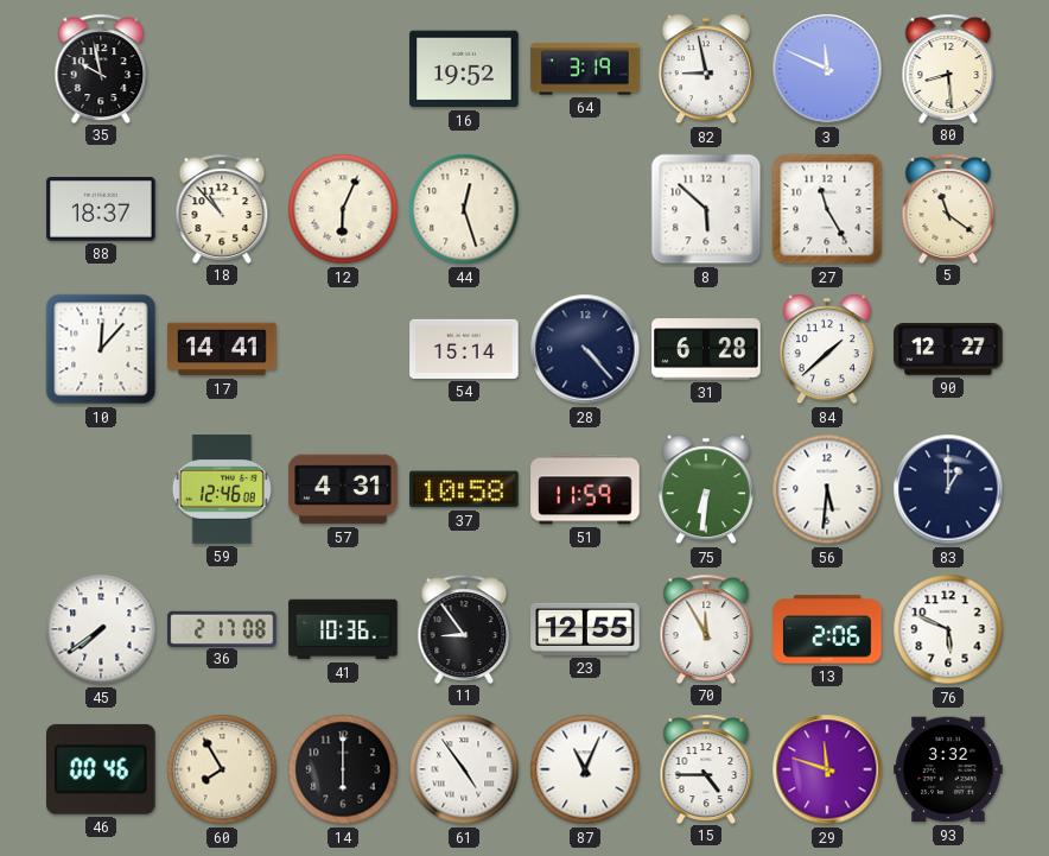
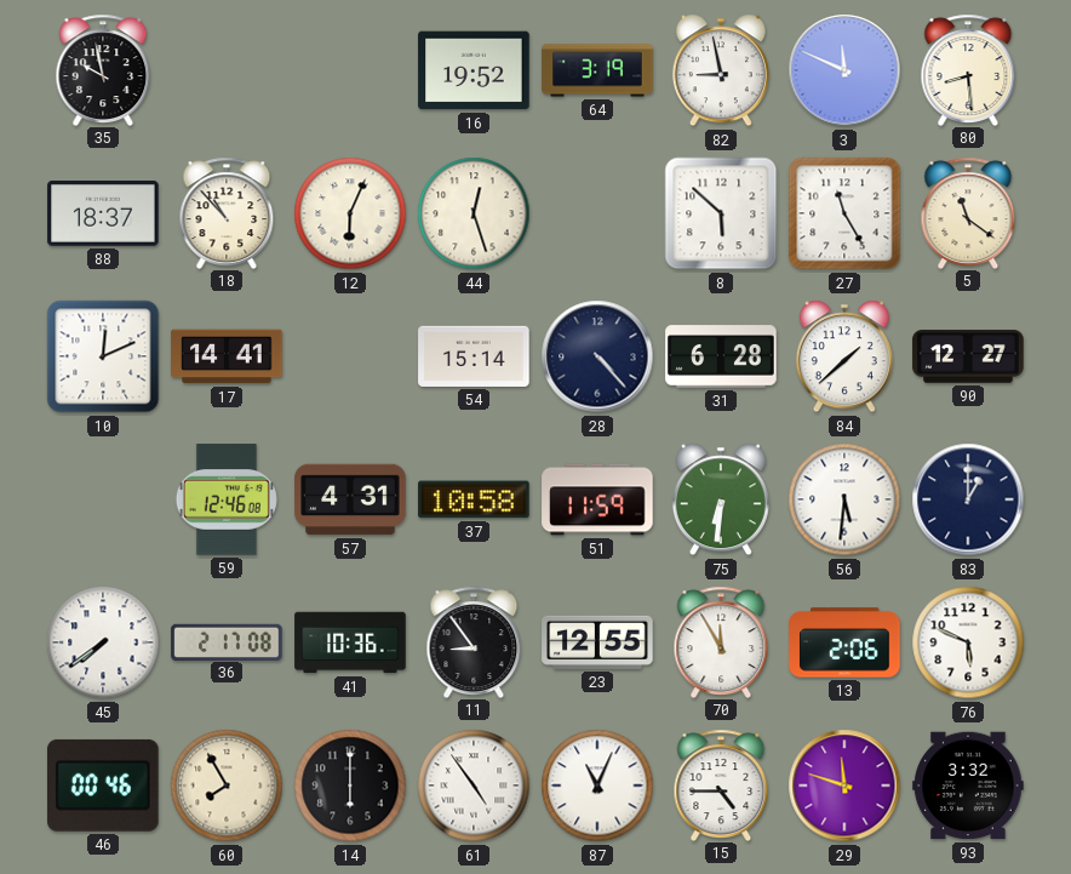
10: 12:07 -> 12:11
